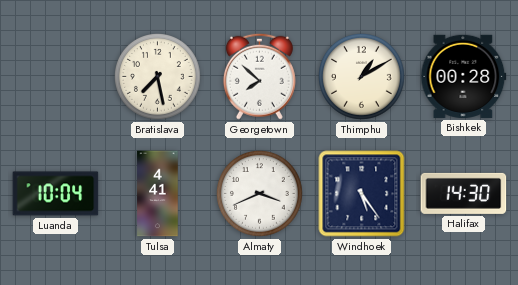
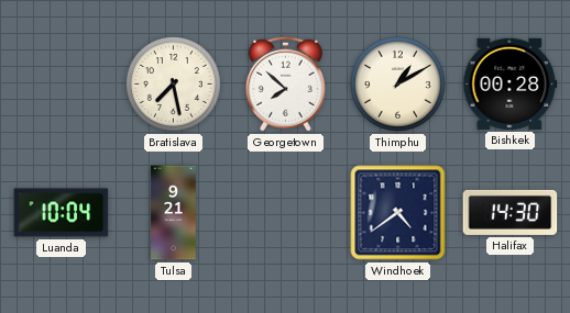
Tulsa: 4:41 -> 9:21
Almaty: 3:41 -> none
Windhoek: 5:24 -> 4:39
